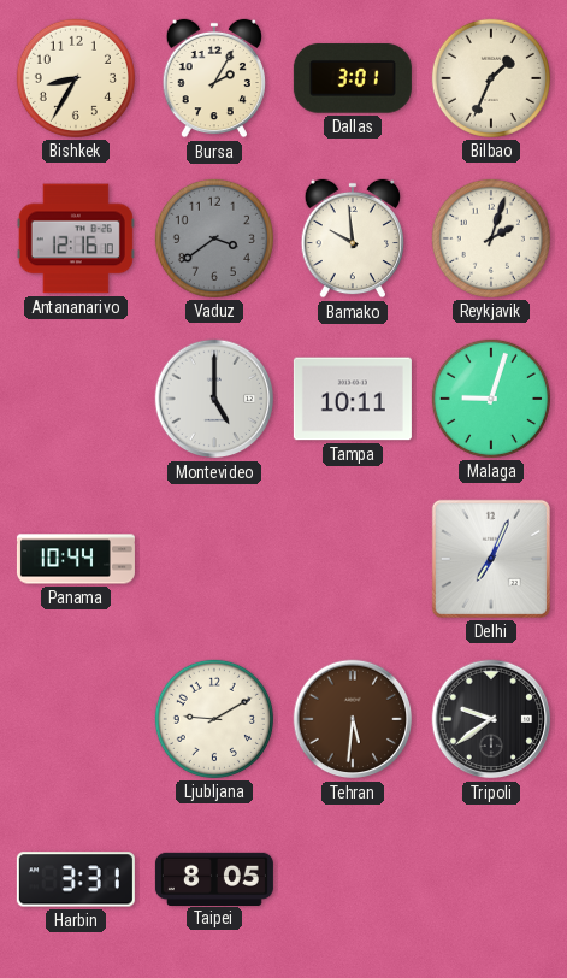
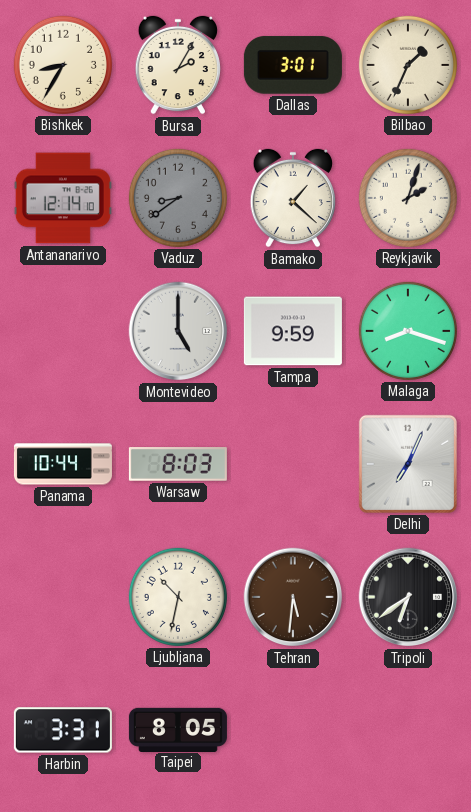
Antananarivo: 12:16 -> 12:14
Vaduz: 3:39 -> 8:39
Bamako: 9:59 -> 1:22
Tampa: 10:11 -> 9:59
Malaga: 9:03 -> 8:18
Warsaw: none -> 8:03
Ljubljana: 9:10 -> 10:32
Tripoli: 9:39 -> 6:39
